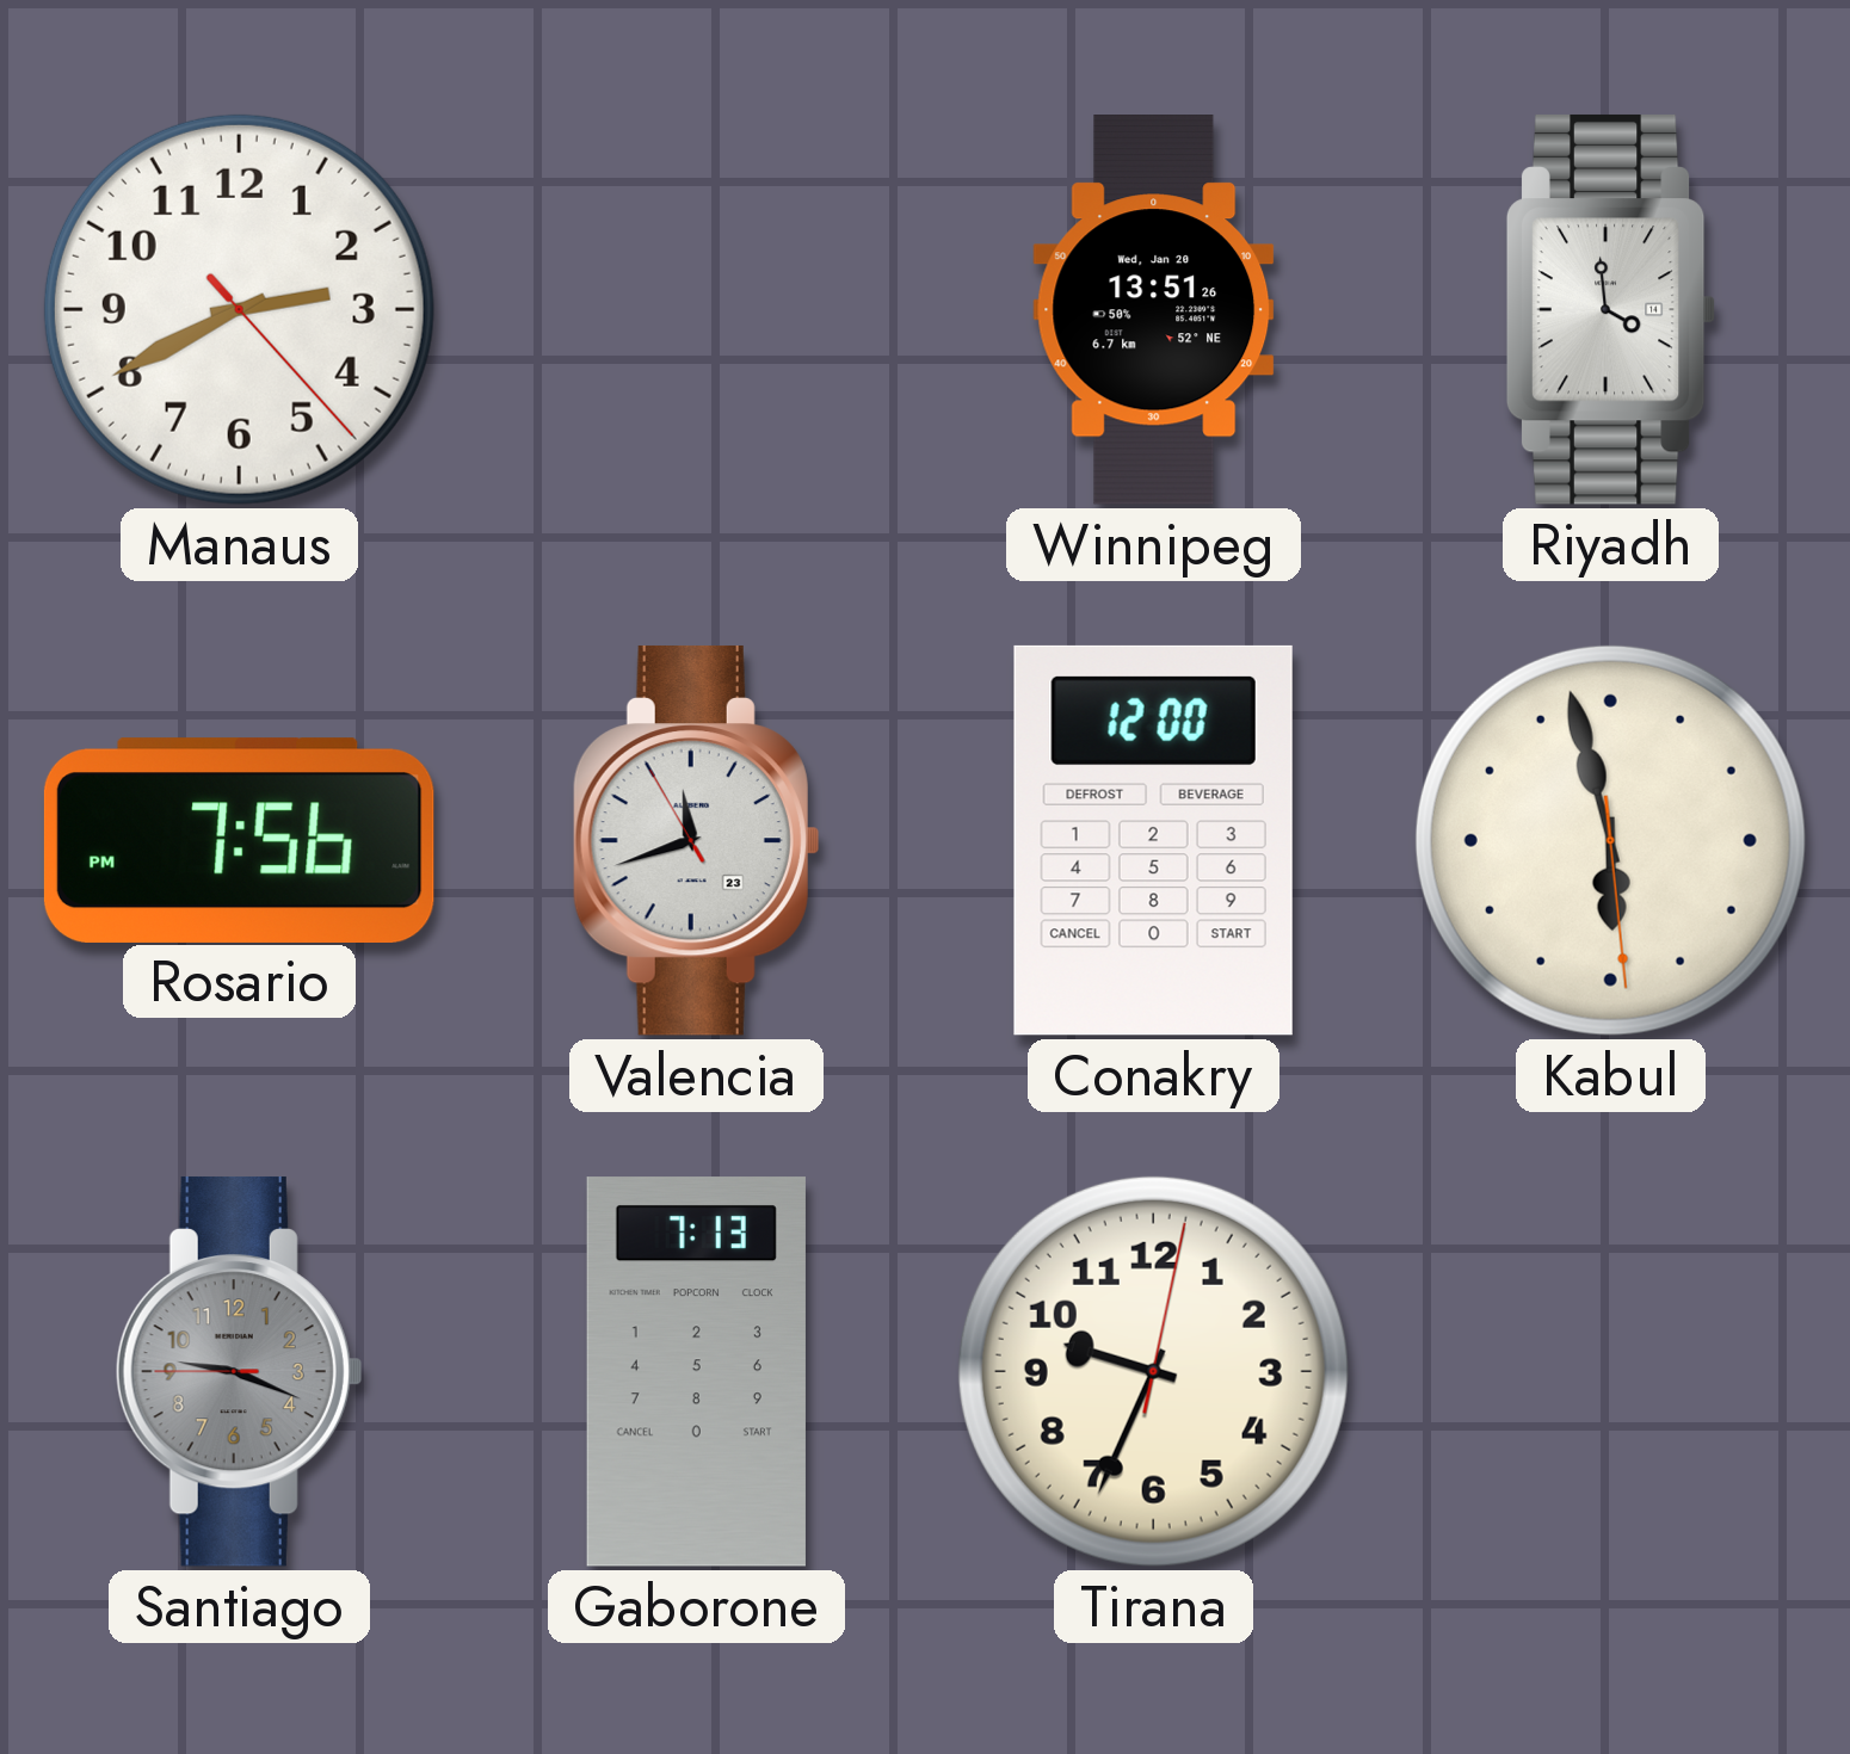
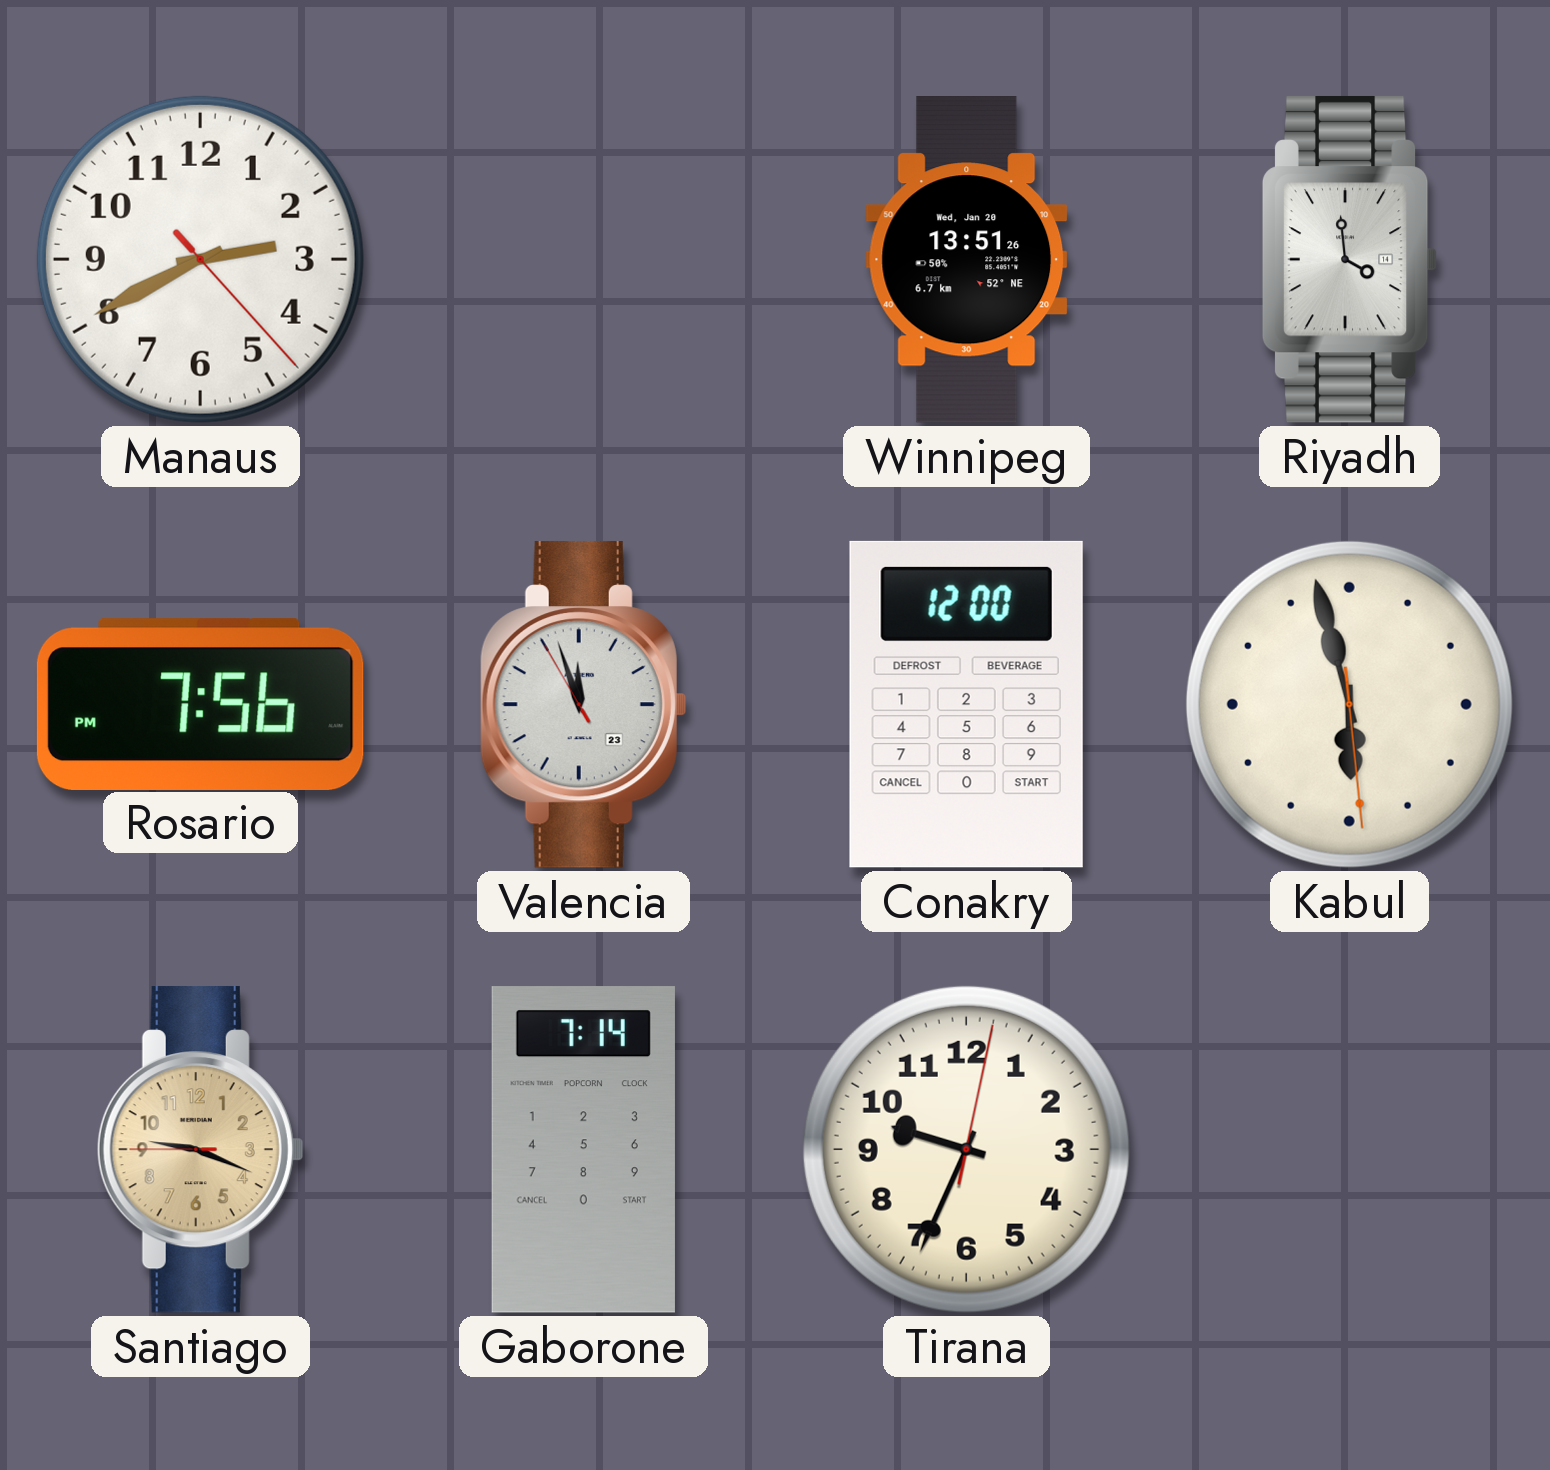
Valencia: 11:41 -> 11:56
Santiago dial: grey -> champagne
Gaborone: 7:13 -> 7:14
